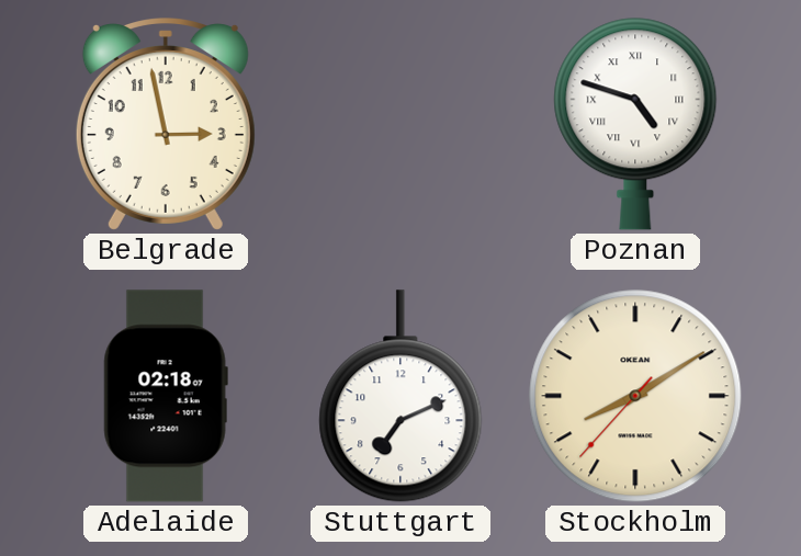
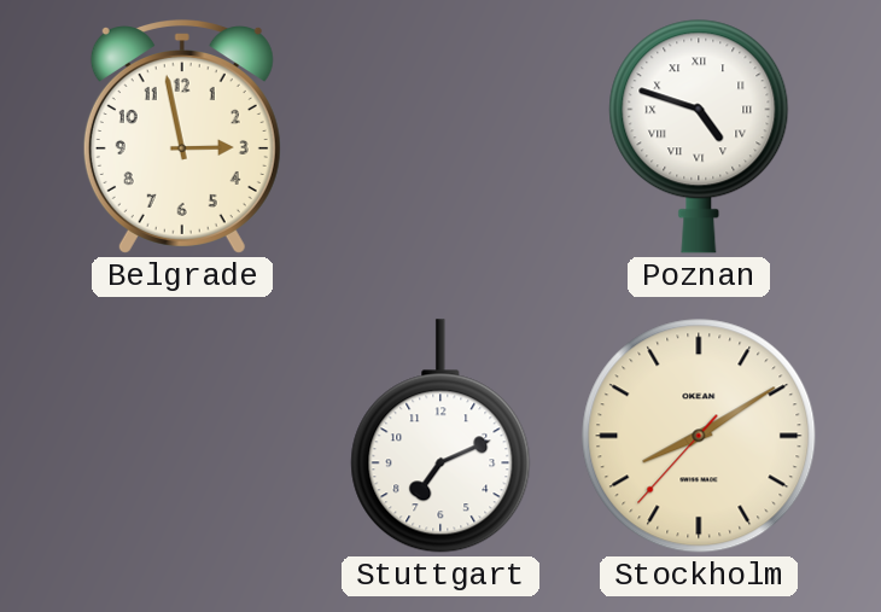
Adelaide: 02:18 -> none
